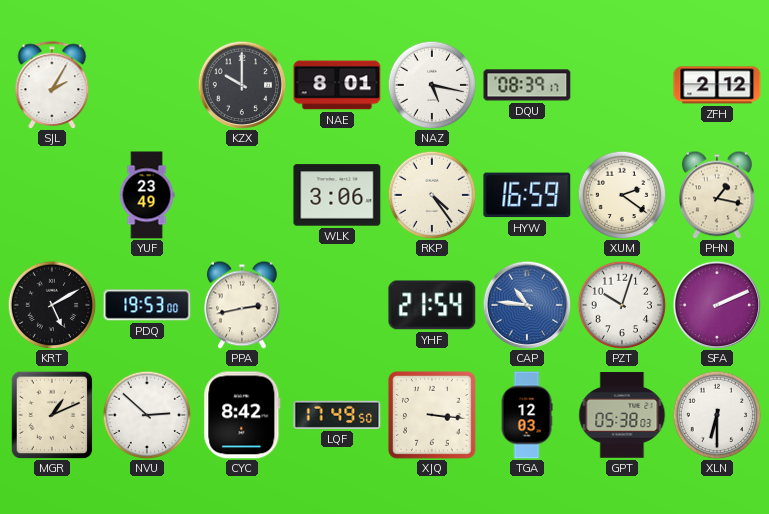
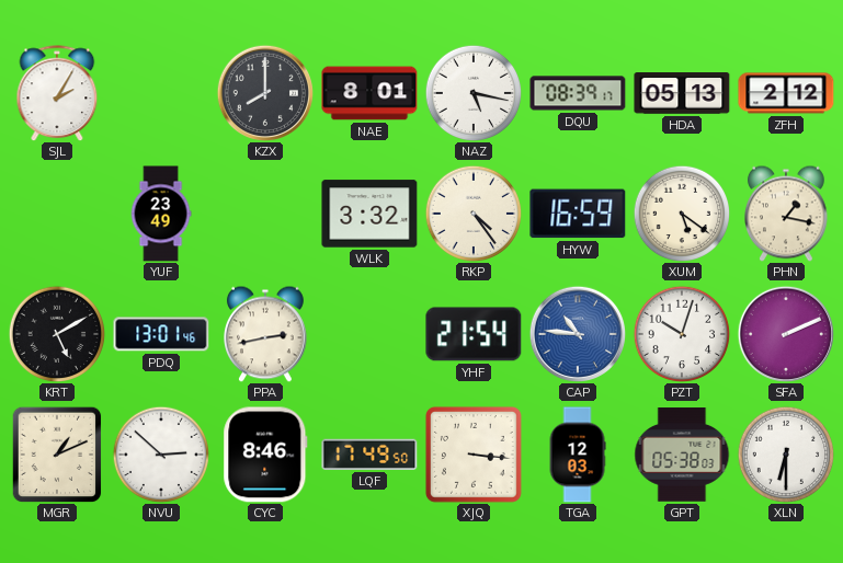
KZX: 10:00 -> 8:00
HDA: none -> 05:13
WLK: 3:06 -> 3:32
XUM: 2:21 -> 5:21
PDQ: 19:53 -> 13:01
CYC: 8:42 -> 8:46
